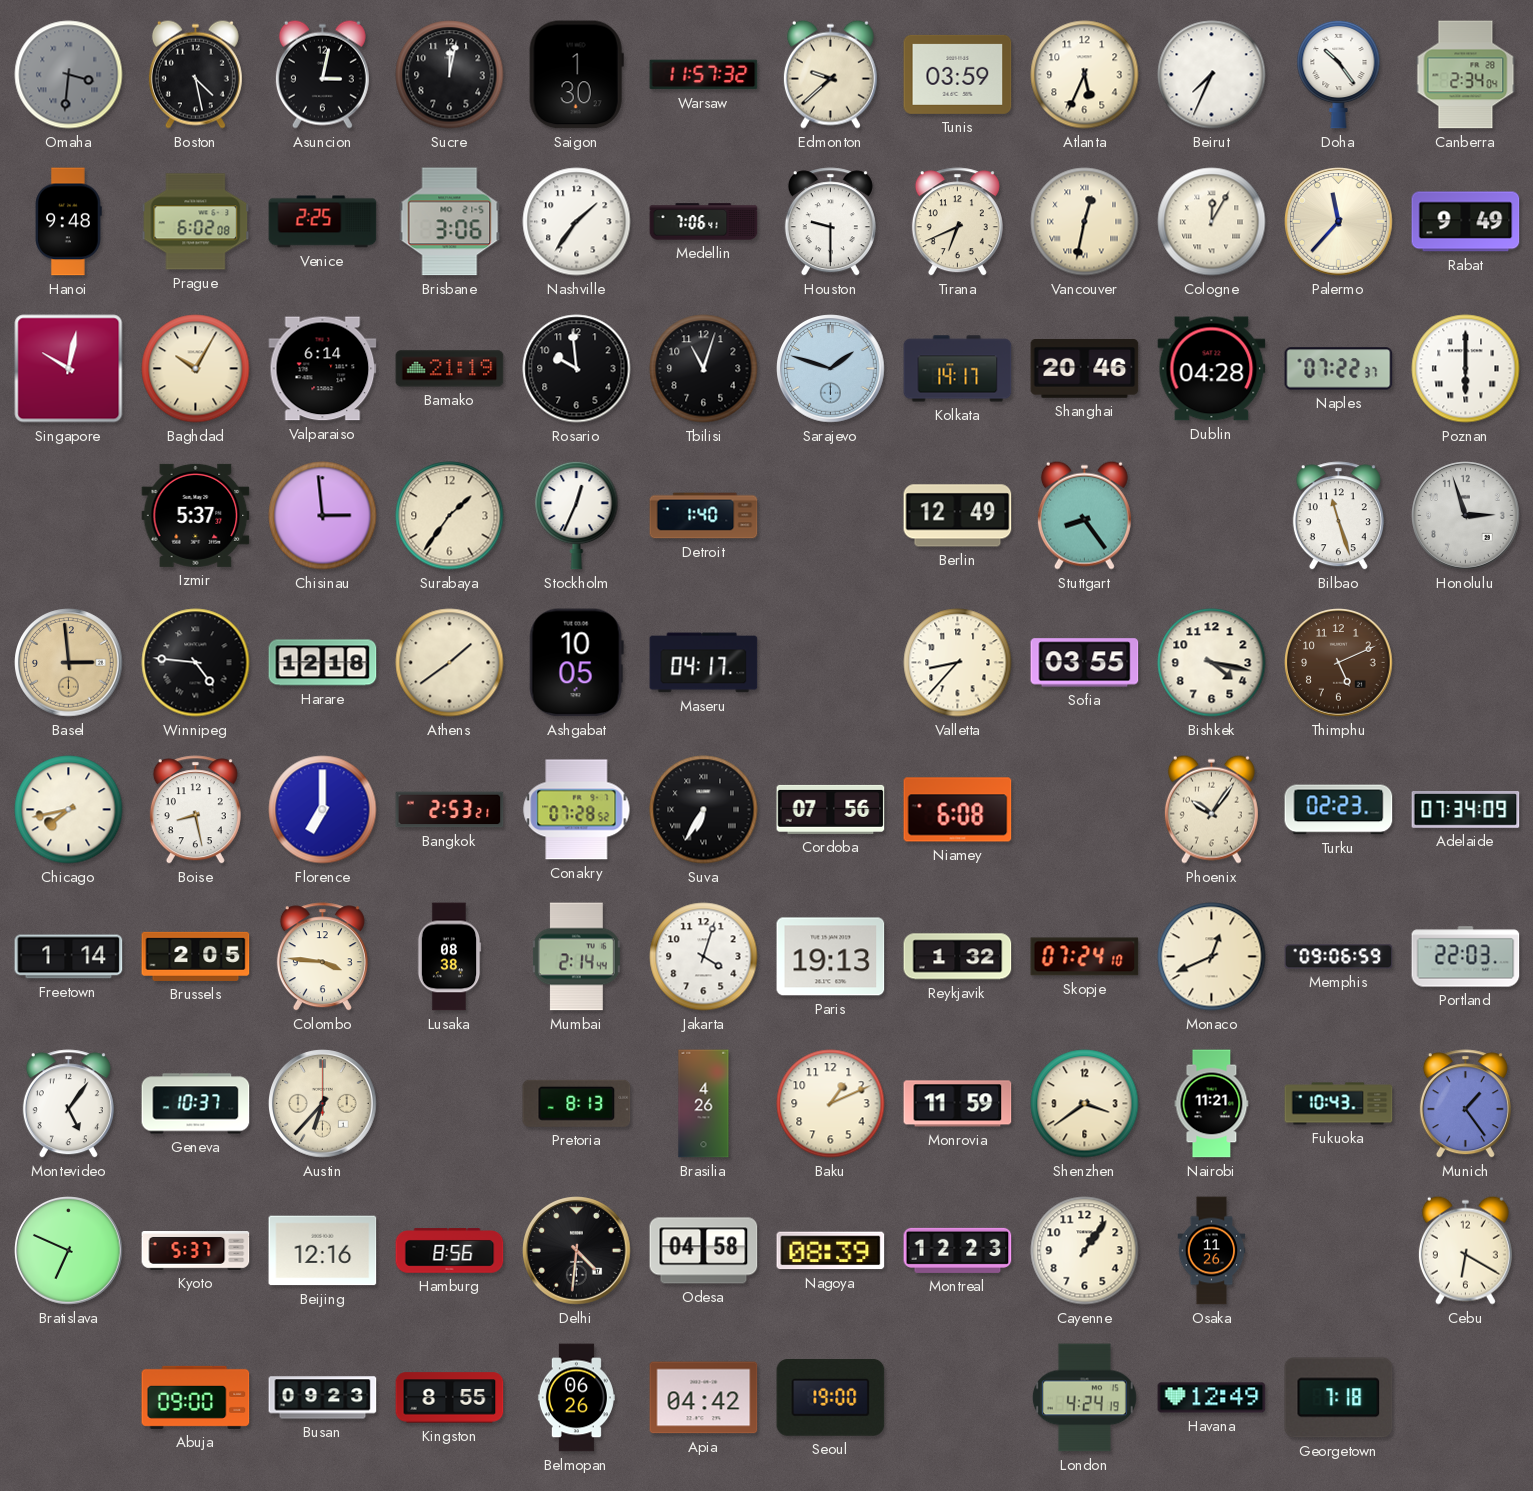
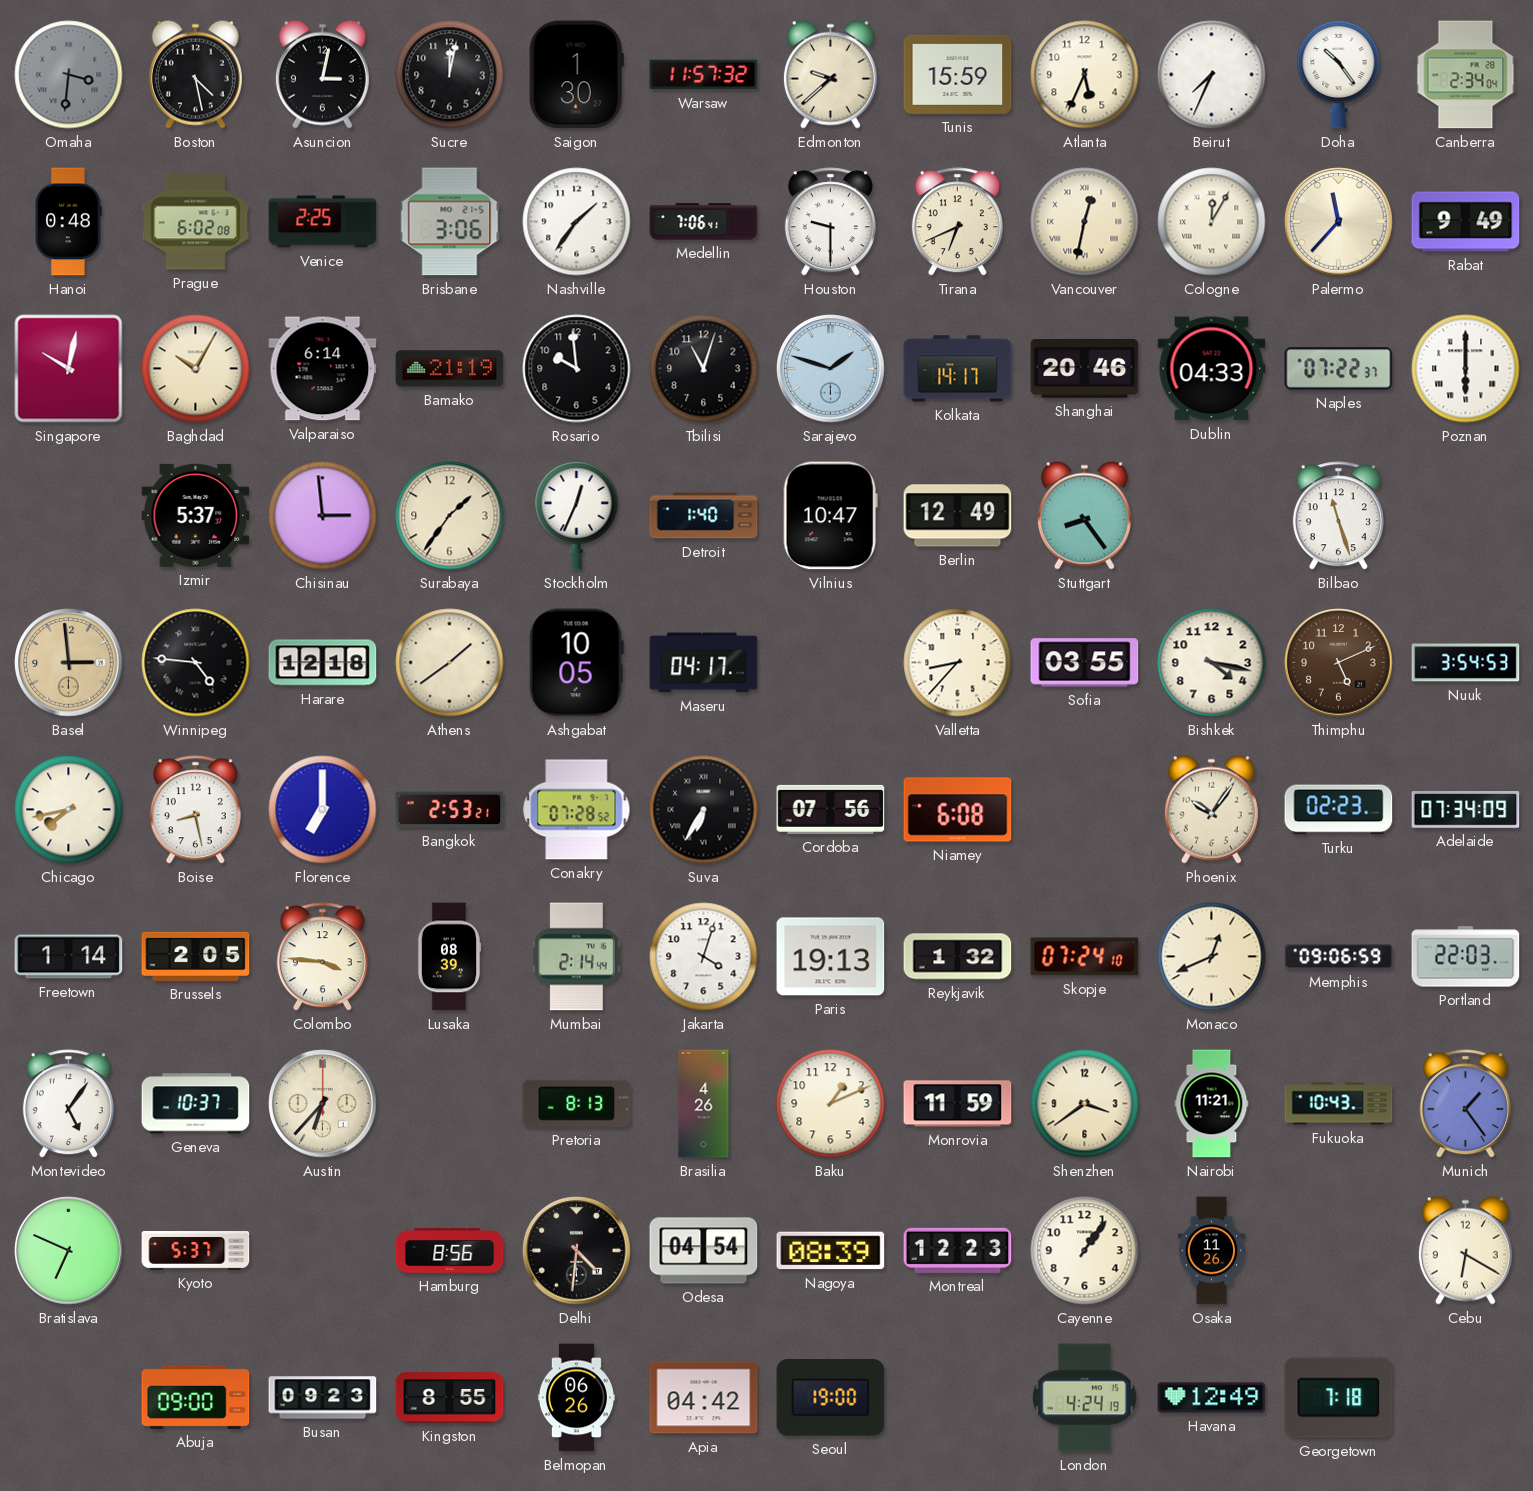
Tunis: 03:59 -> 15:59
Hanoi: 9:48 -> 0:48
Dublin: 04:28 -> 04:33
Vilnius: none -> 10:47
Honolulu: 2:57 -> none
Nuuk: none -> 3:54
Lusaka: 08:38 -> 08:39
Beijing: 12:16 -> none
Odesa: 04:58 -> 04:54
